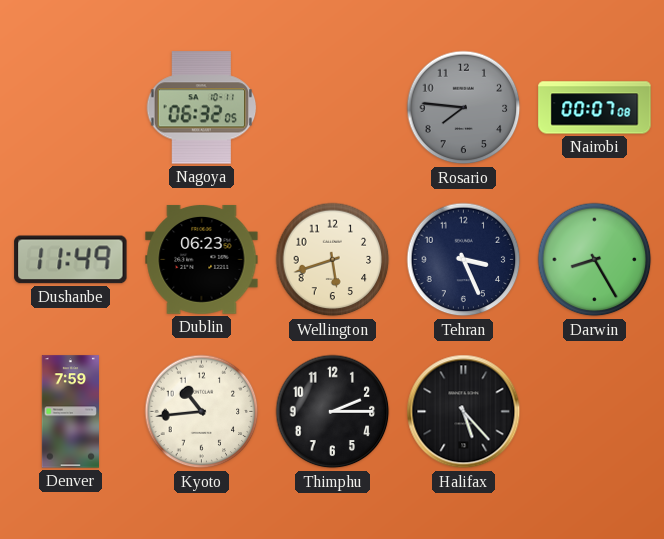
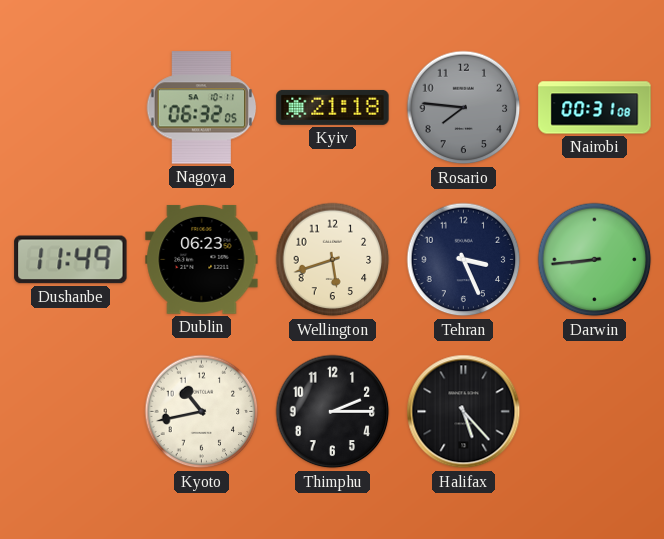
Kyiv: none -> 21:18
Nairobi: 00:07 -> 00:31
Darwin: 8:25 -> 8:44
Denver: 7:59 -> none
Kyoto: 10:44 -> 10:43
